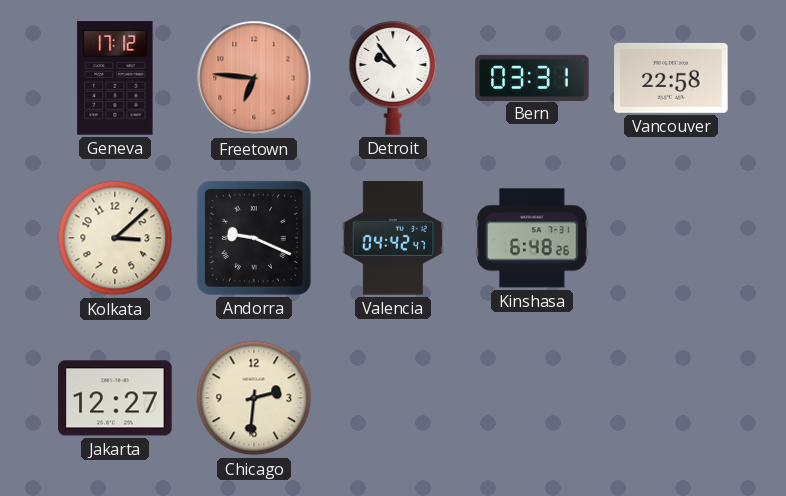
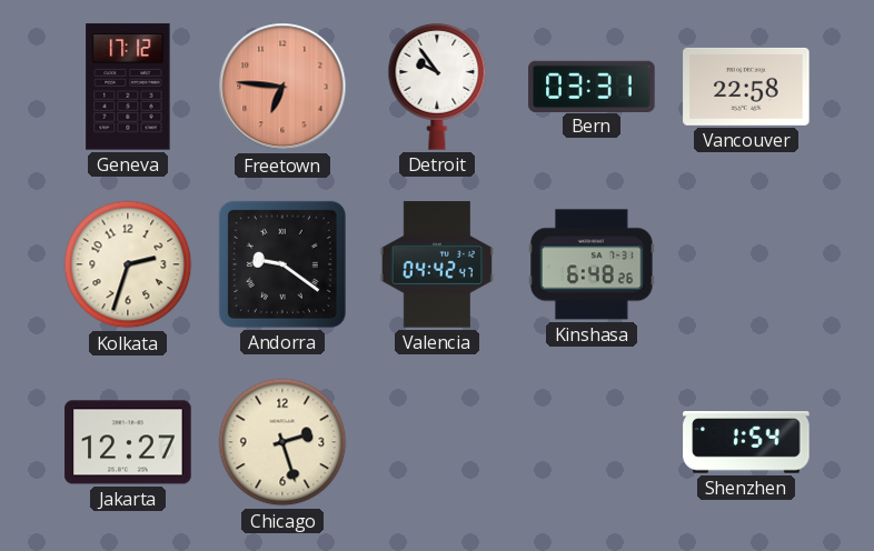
Kolkata: 3:08 -> 2:33
Andorra: 9:19 -> 9:21
Chicago: 2:31 -> 2:27
Shenzhen: none -> 1:54
